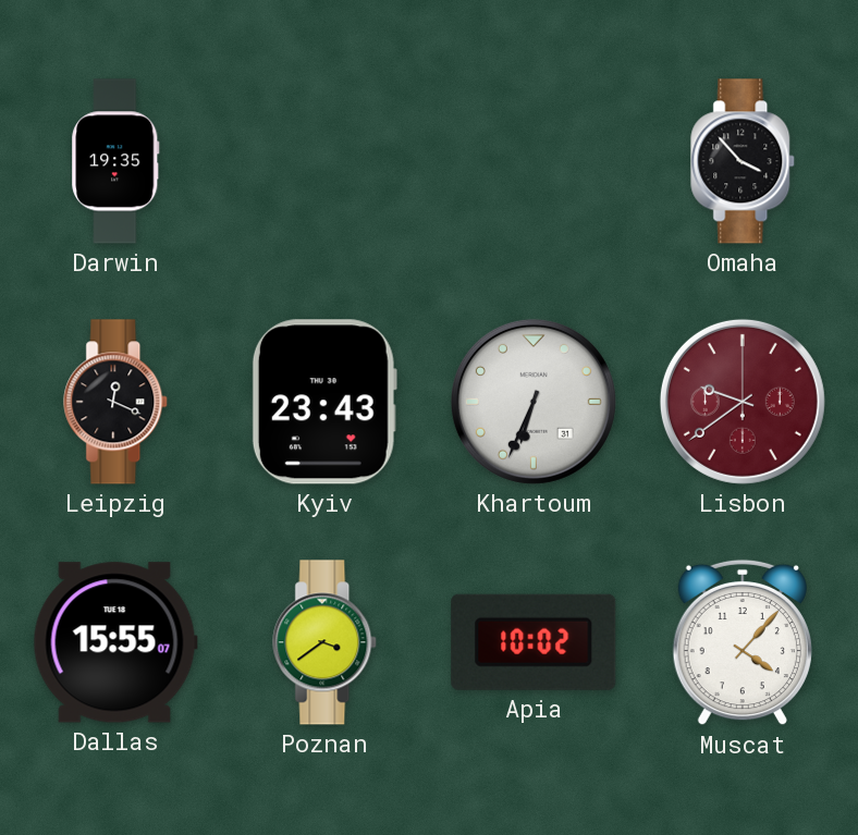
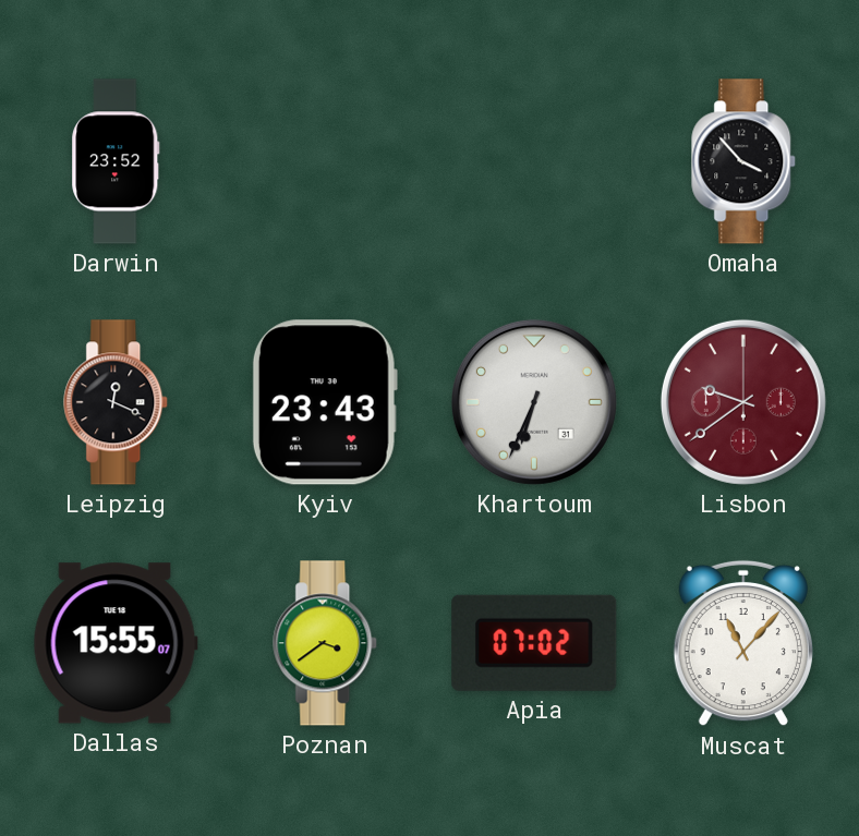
Darwin: 19:35 -> 23:52
Apia: 10:02 -> 07:02
Muscat: 4:07 -> 11:07
